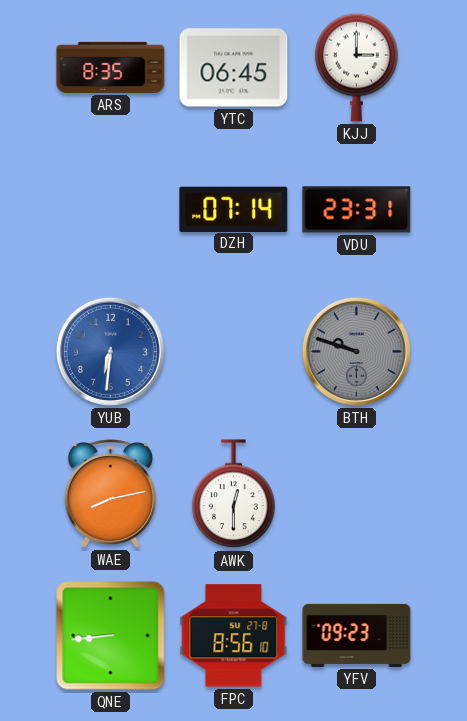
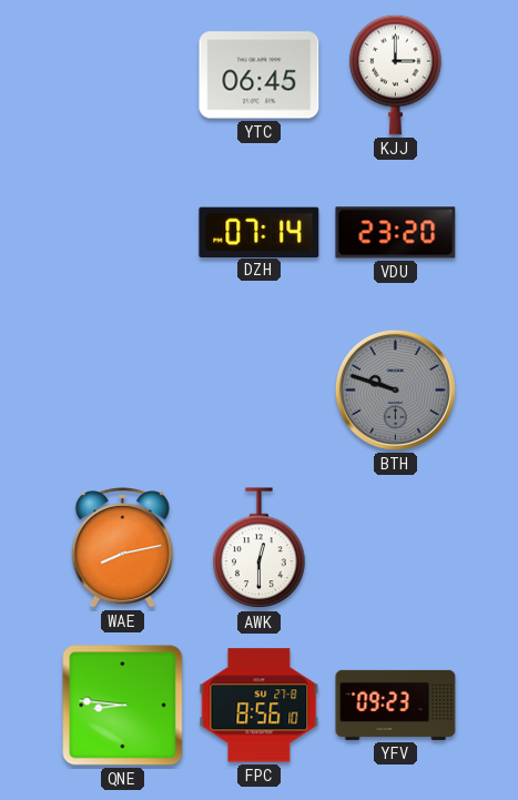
ARS: 8:35 -> none
VDU: 23:31 -> 23:20
YUB: 6:31 -> none
QNE: 8:44 -> 8:46
